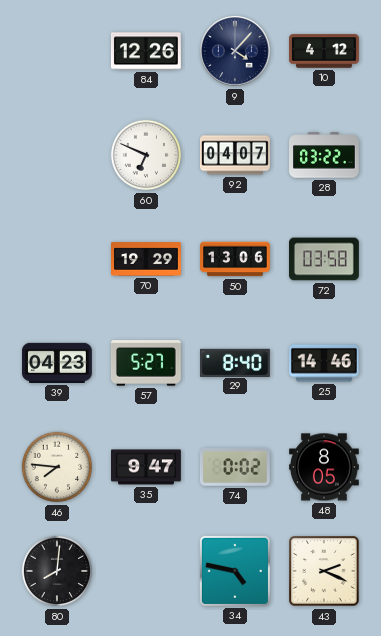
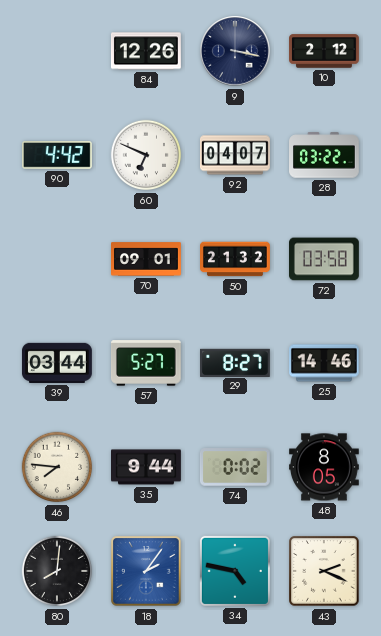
9: 4:07 -> 3:17
10: 4:12 -> 2:12
90: none -> 4:42
70: 19:29 -> 09:01
50: 13:06 -> 21:32
39: 04:23 -> 03:44
29: 8:40 -> 8:27
35: 9:47 -> 9:44
18: none -> 2:06
